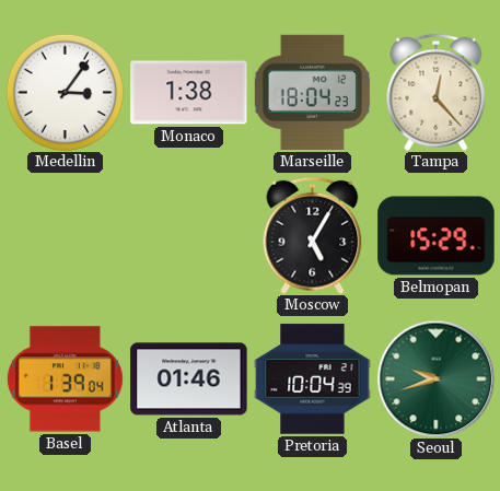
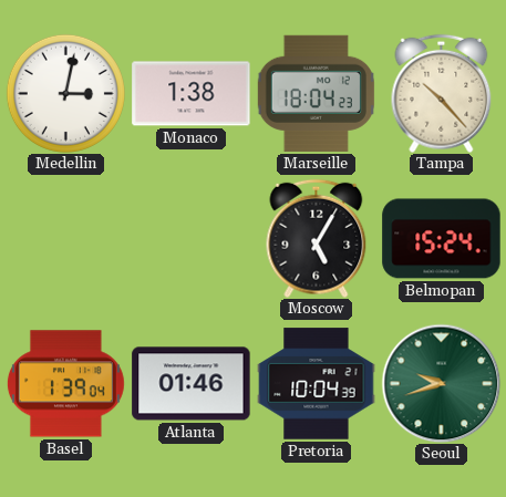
Medellin: 3:06 -> 3:02
Tampa: 12:23 -> 10:23
Belmopan: 15:29 -> 15:24
